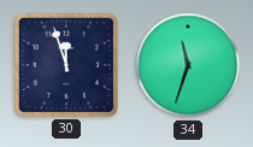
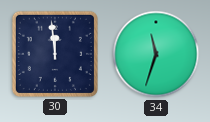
30: 11:57 -> 11:59
